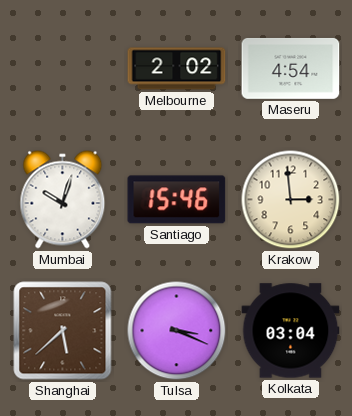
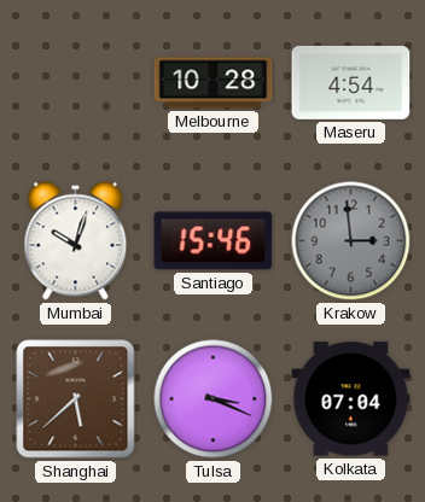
Melbourne: 2:02 -> 10:28
Krakow dial: cream -> grey
Kolkata: 03:04 -> 07:04
